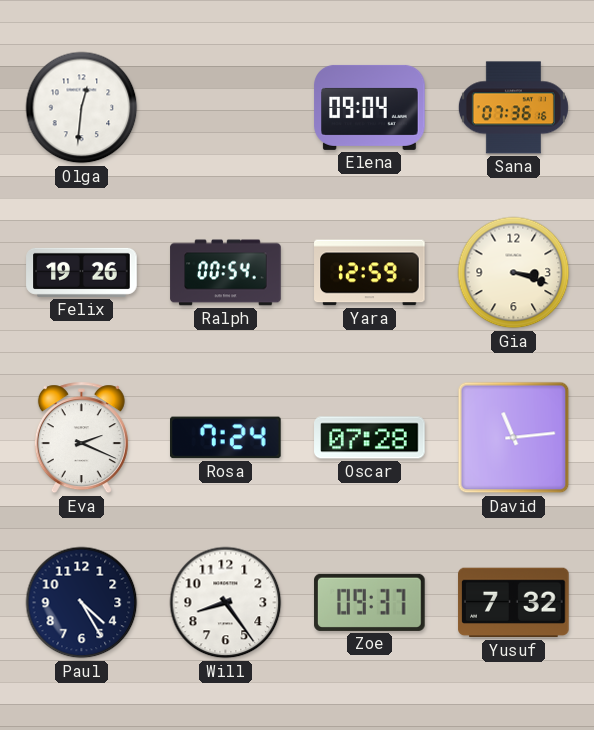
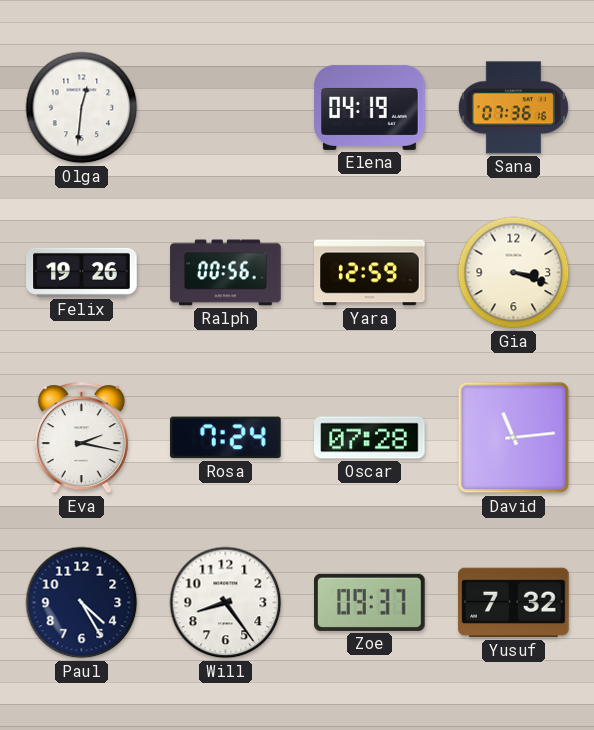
Elena: 09:04 -> 04:19
Ralph: 00:54 -> 00:56
Eva: 2:19 -> 2:17
